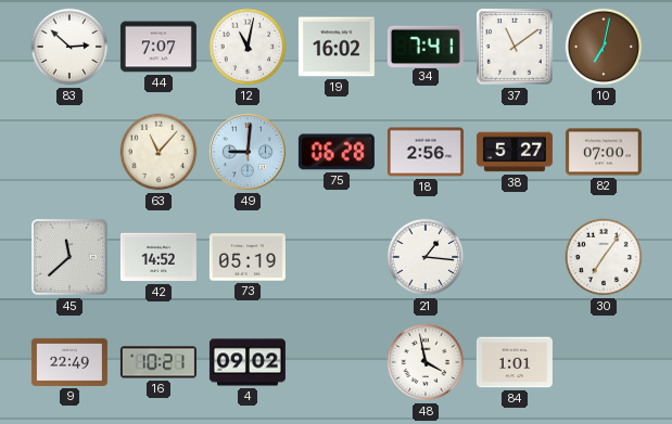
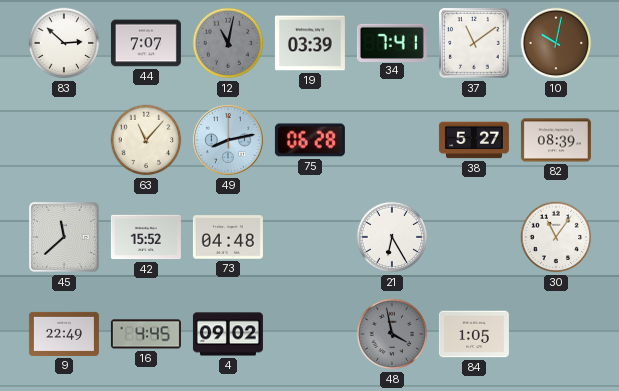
12 dial: white -> grey
19: 16:02 -> 03:39
10: 7:02 -> 10:02
49: 9:01 -> 8:13
18: 2:56 -> none
82: 07:00 -> 08:39
42: 14:52 -> 15:52
73: 05:19 -> 04:48
21: 1:16 -> 6:25
30: 7:06 -> 11:06
16: 10:21 -> 4:45
48 dial: white -> grey
84: 1:01 -> 1:05
